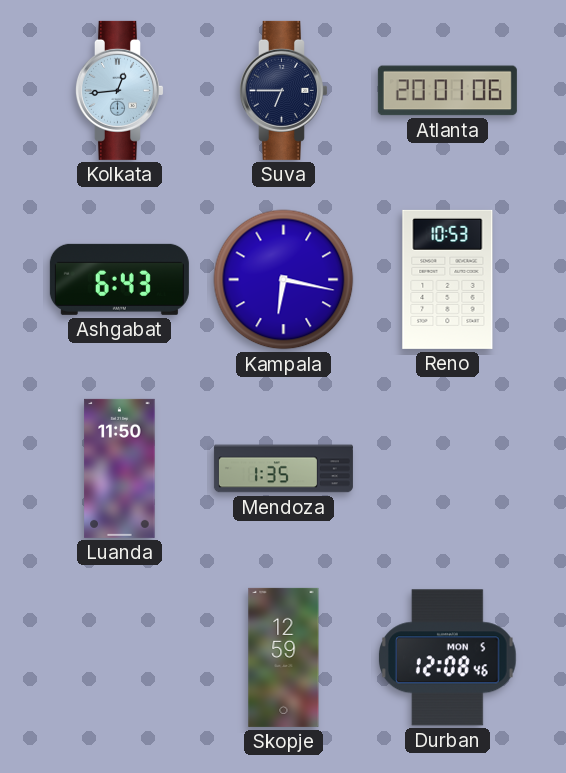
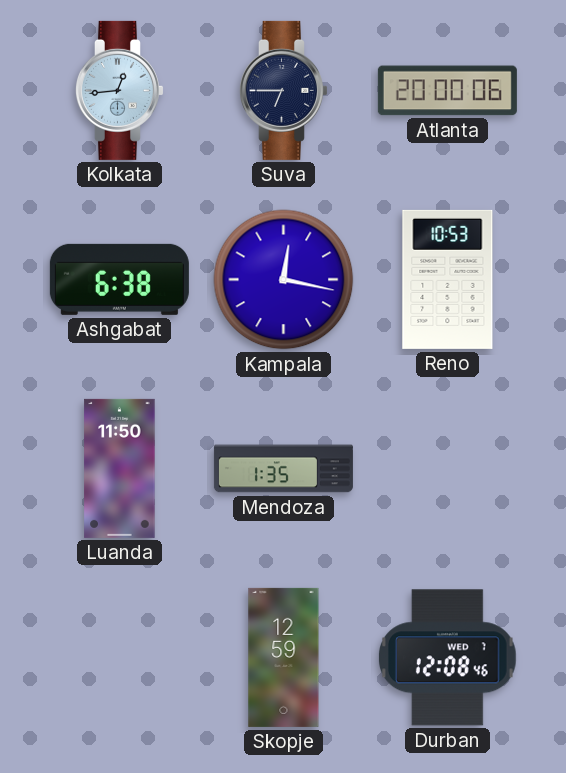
Atlanta: 20:01 -> 20:00
Ashgabat: 6:43 -> 6:38
Kampala: 6:17 -> 12:17
Durban date: MON 5 -> WED 7
